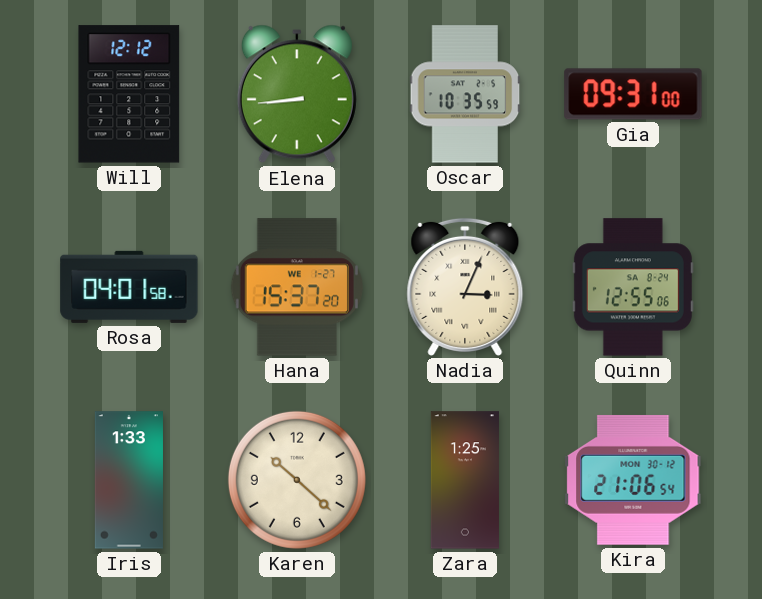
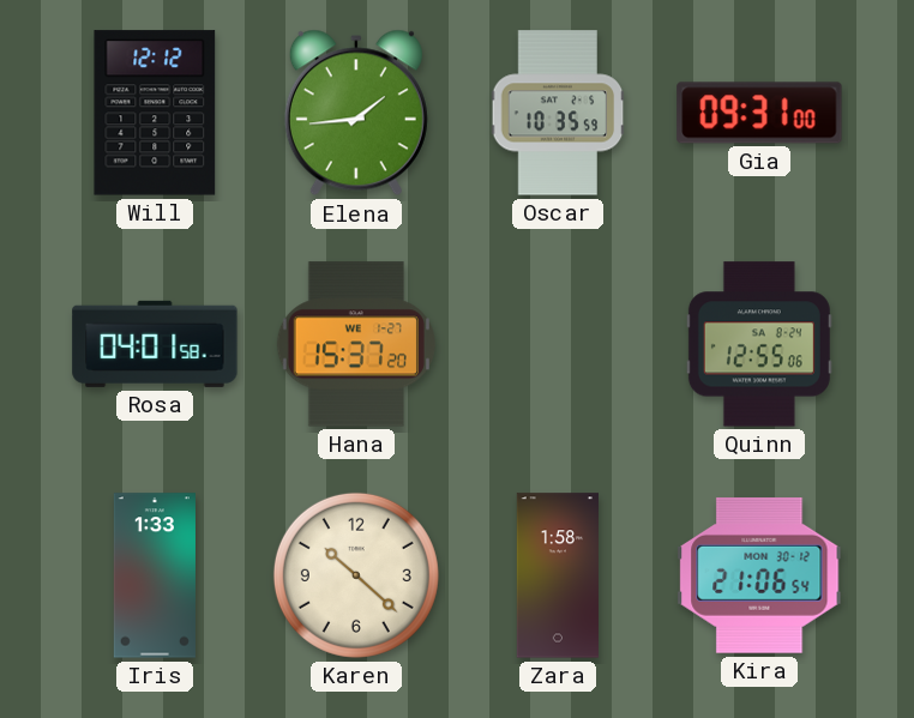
Elena: 8:44 -> 1:44
Nadia: 3:04 -> none
Zara: 1:25 -> 1:58
